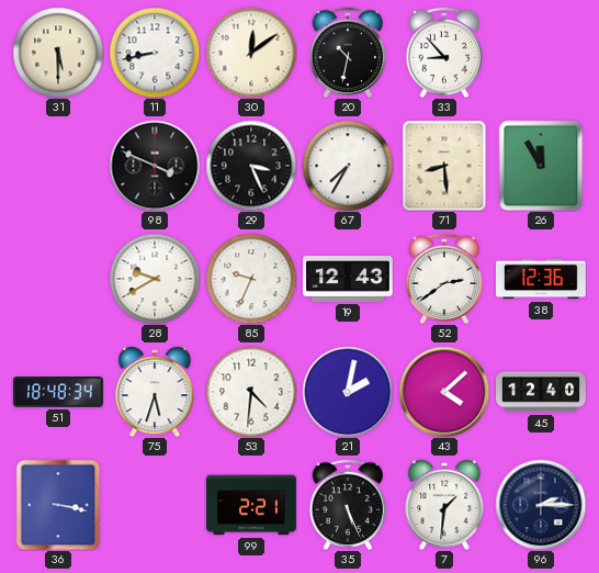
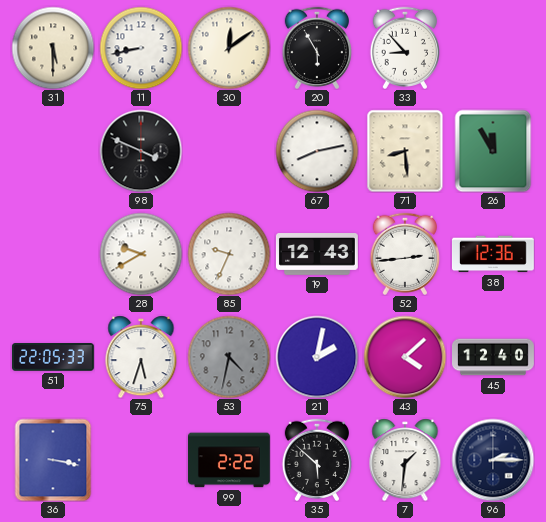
20: 10:32 -> 5:55
29: 3:26 -> none
67: 7:35 -> 8:13
52: 2:39 -> 2:44
51: 18:48 -> 22:05
53: 4:31 -> 4:32
53 dial: white -> grey
99: 2:21 -> 2:22
35: 5:26 -> 5:52
